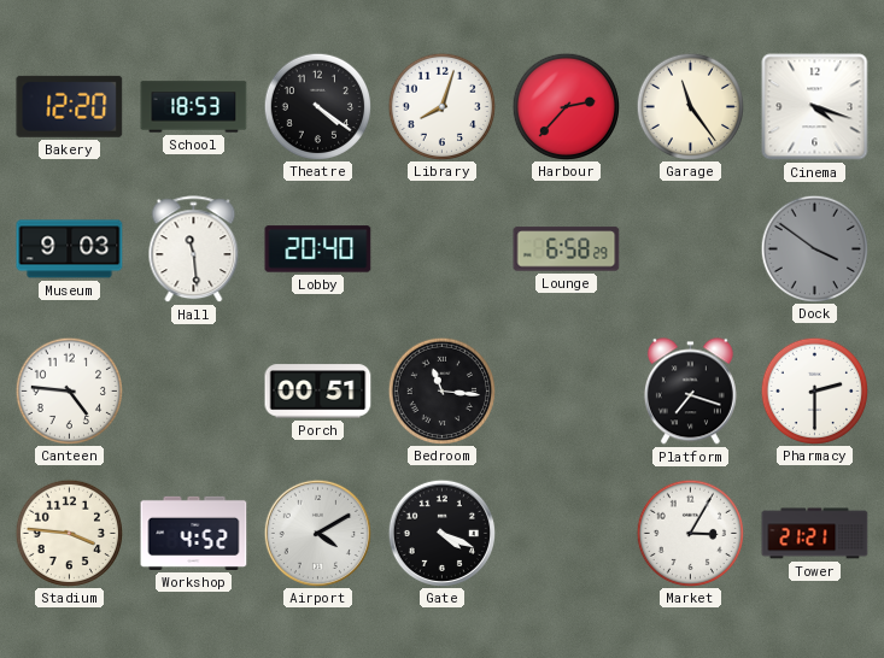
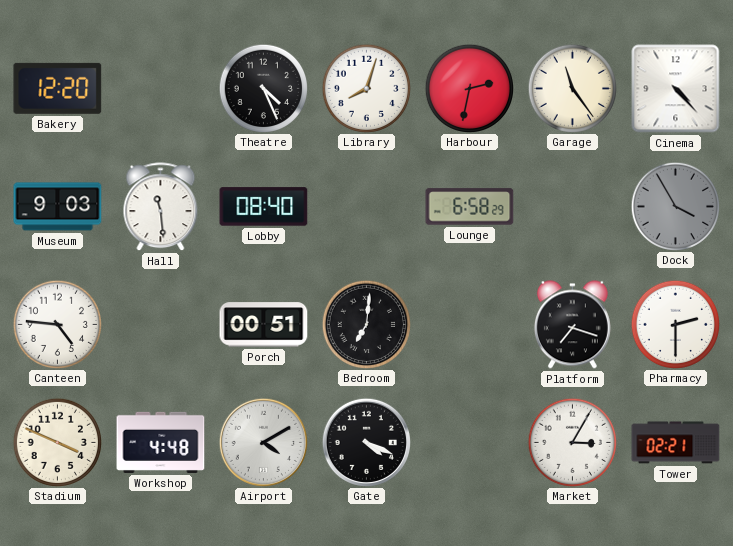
School: 18:53 -> none
Theatre: 4:21 -> 4:26
Harbour: 2:37 -> 2:32
Cinema: 4:18 -> 4:23
Lobby: 20:40 -> 08:40
Dock: 3:51 -> 3:55
Bedroom: 11:16 -> 7:01
Stadium: 3:46 -> 3:49
Workshop: 4:52 -> 4:48
Tower: 21:21 -> 02:21
